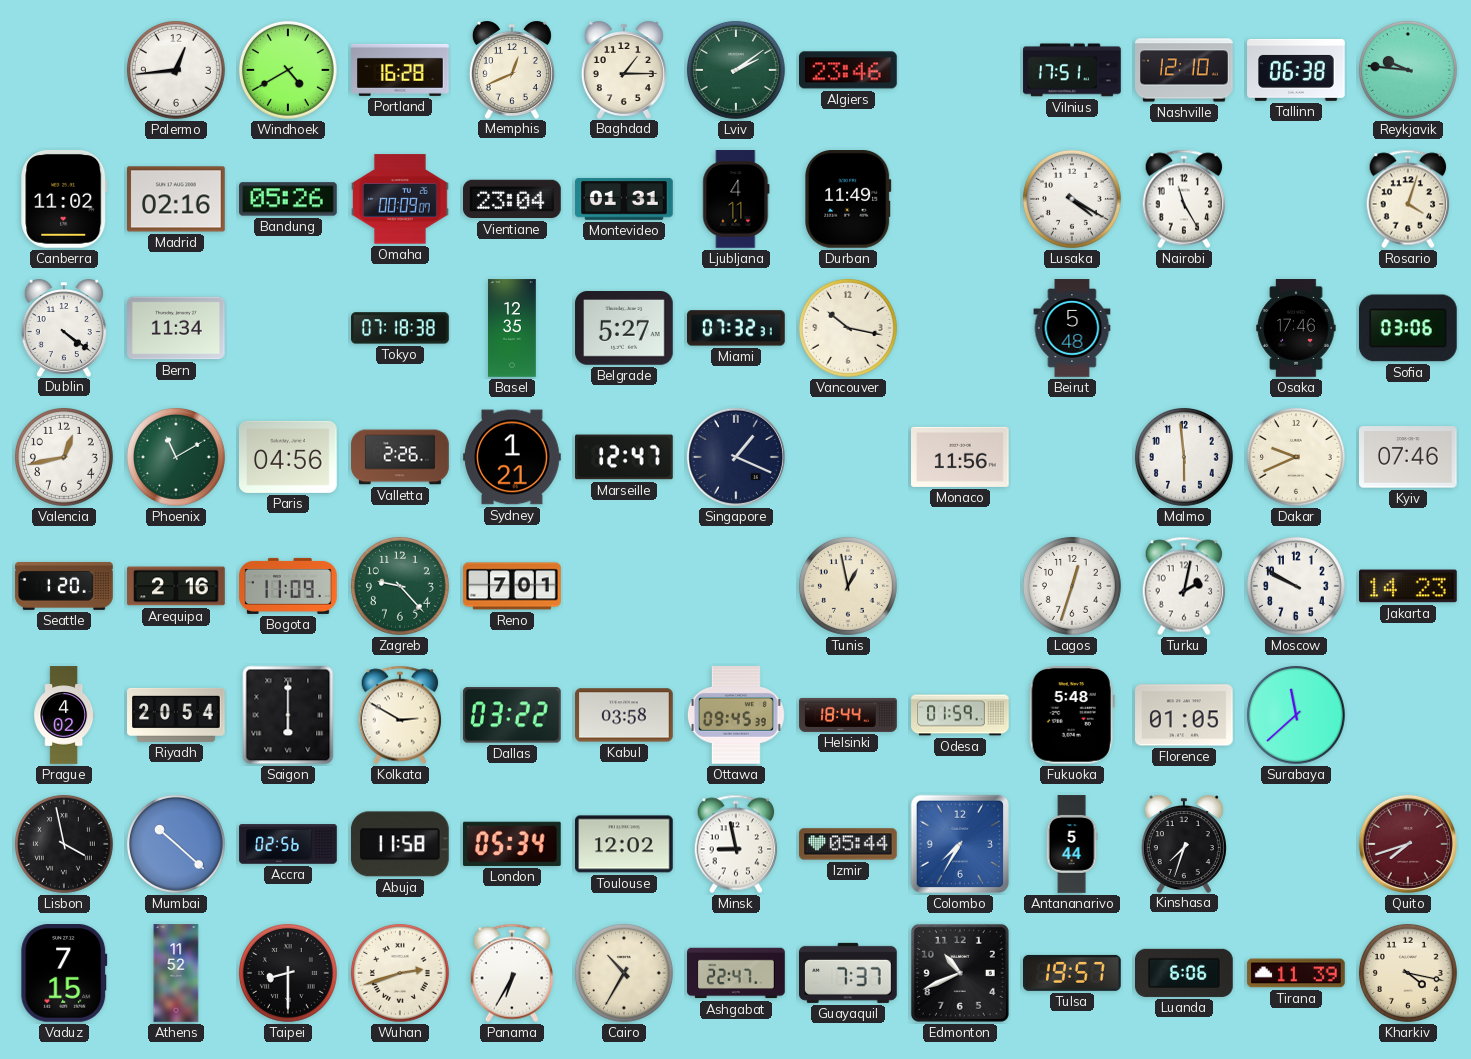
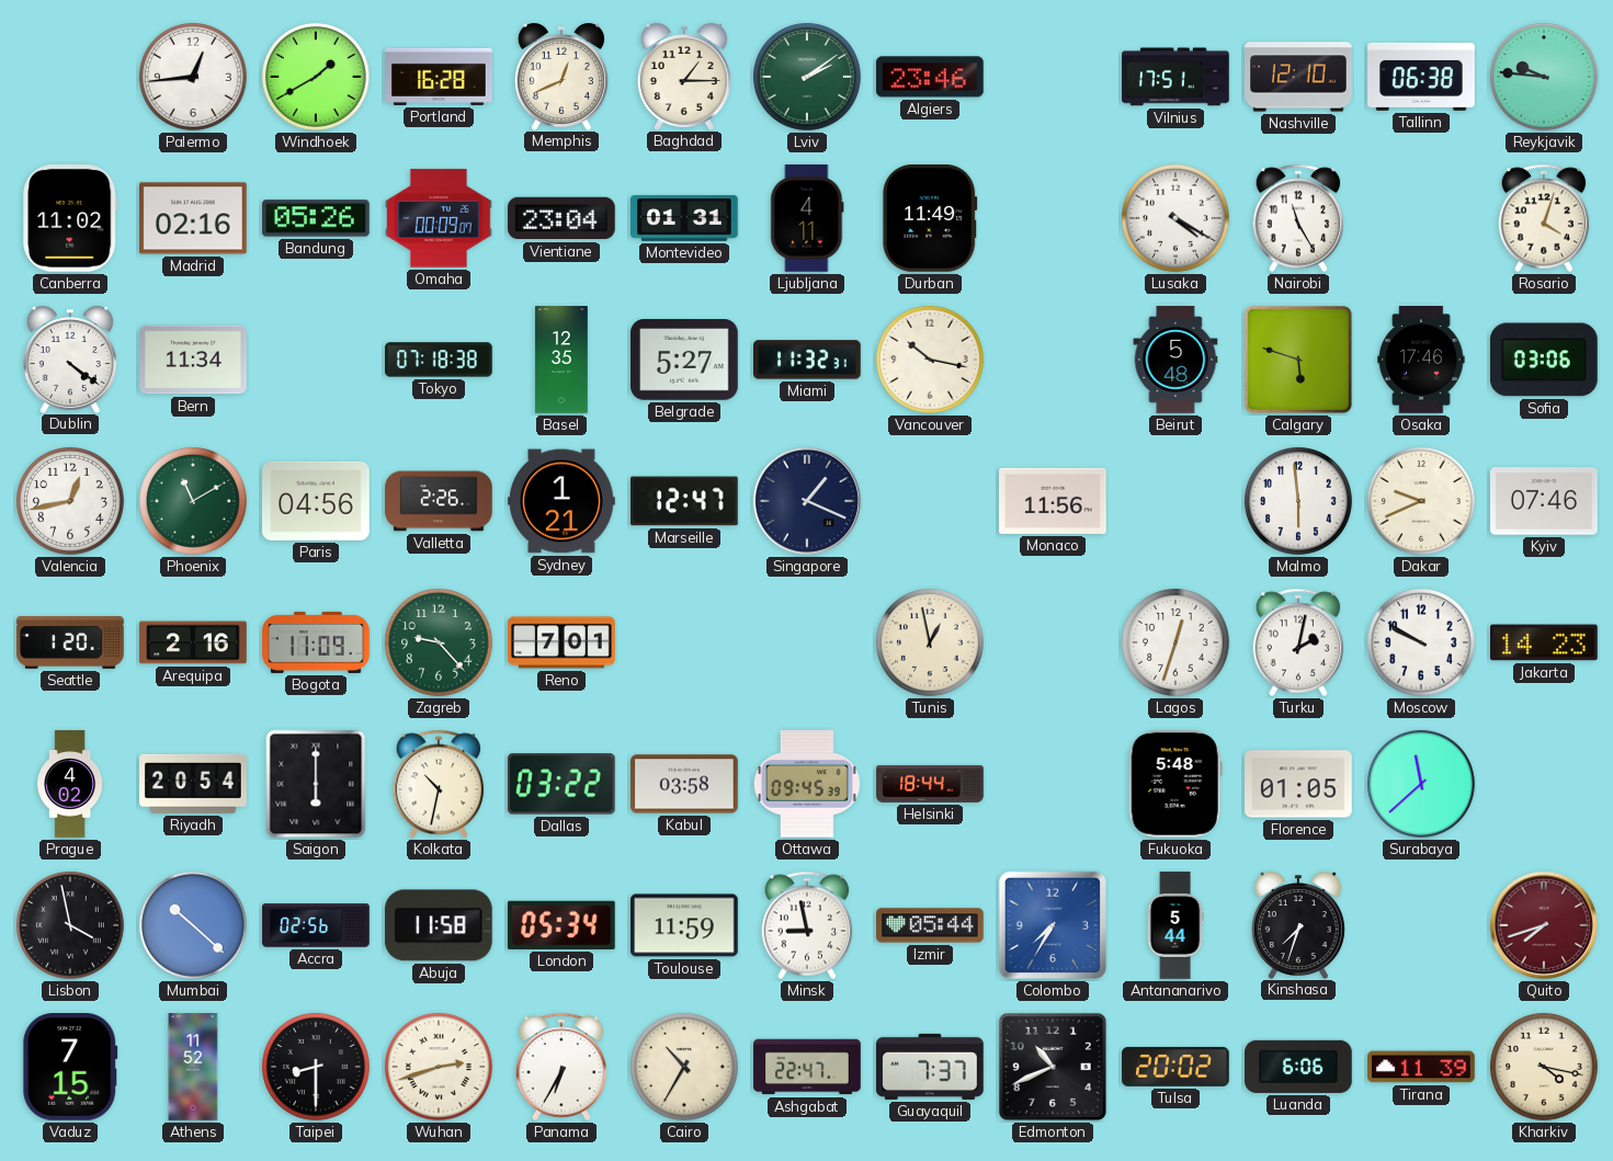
Windhoek: 4:40 -> 1:40
Miami: 07:32 -> 11:32
Calgary: none -> 5:48
Kolkata: 2:50 -> 10:32
Odesa: 01:59 -> none
Toulouse: 12:02 -> 11:59
Tulsa: 19:57 -> 20:02
